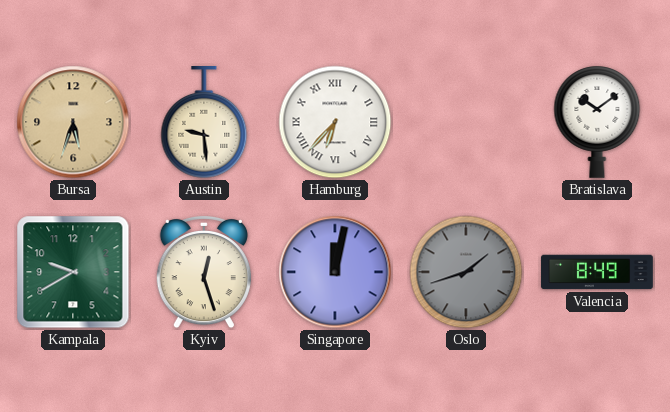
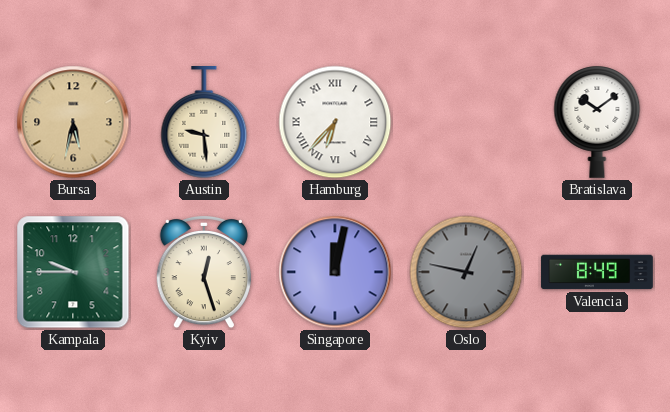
Bursa: 5:33 -> 5:32
Kampala: 9:40 -> 9:45
Oslo: 1:42 -> 12:47
